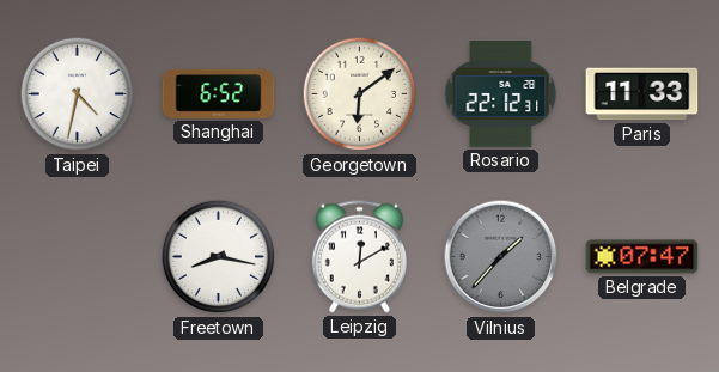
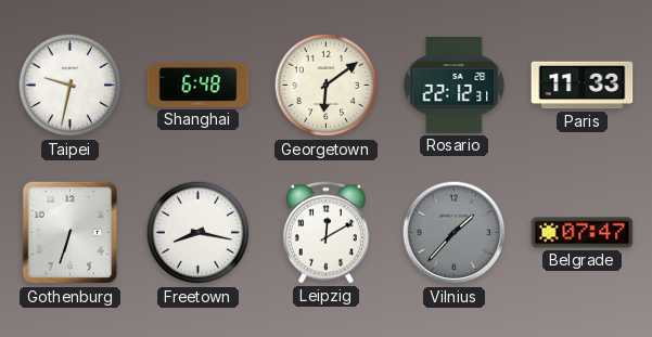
Taipei: 4:32 -> 9:32
Shanghai: 6:52 -> 6:48
Gothenburg: none -> 6:33
